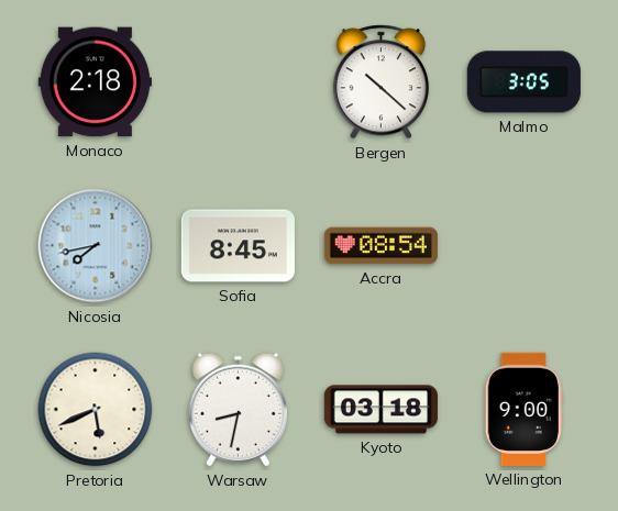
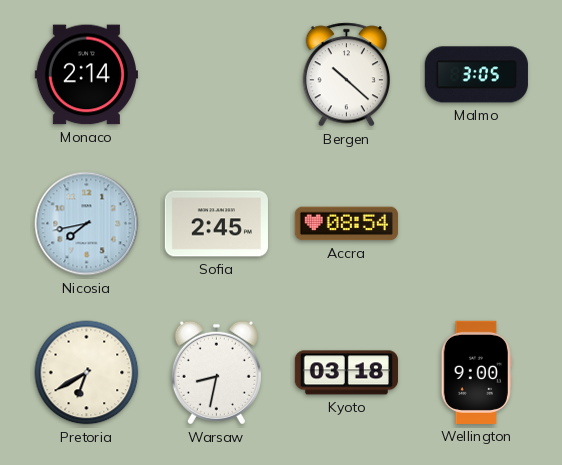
Monaco: 2:18 -> 2:14
Sofia: 8:45 -> 2:45
Pretoria: 5:41 -> 6:40
